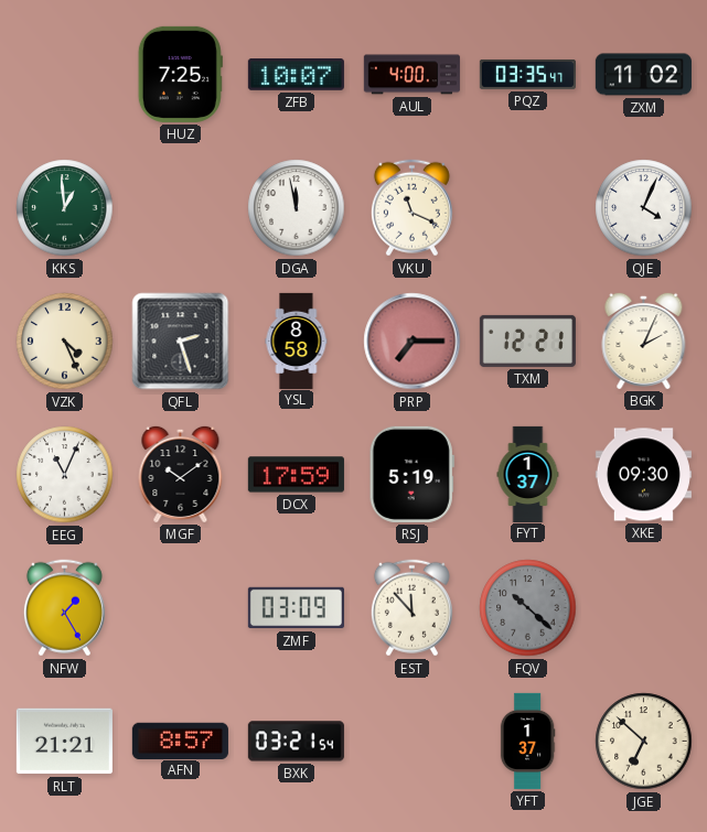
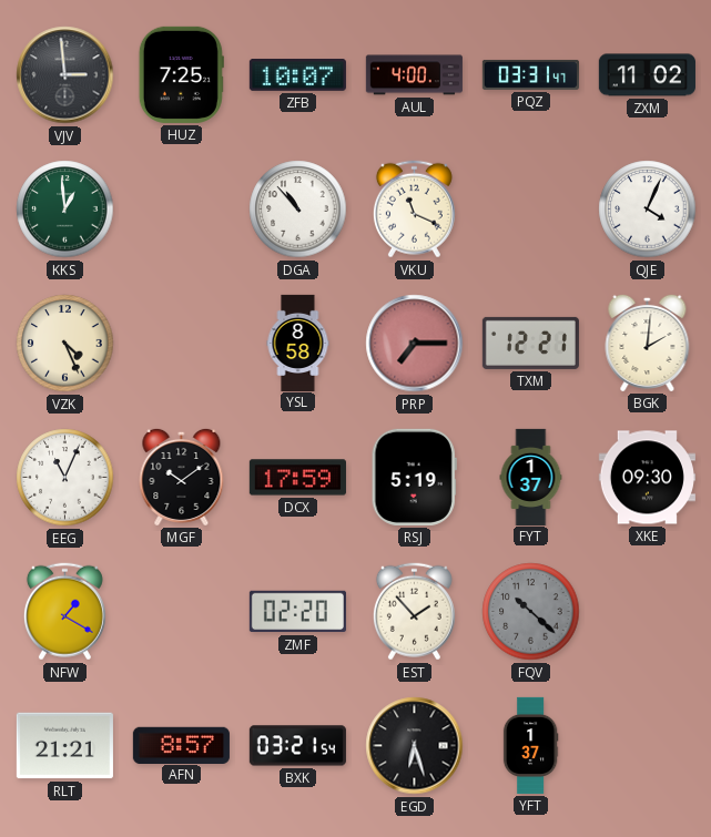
VJV: none -> 2:59
PQZ: 03:35 -> 03:31
DGA: 11:58 -> 10:53
QFL: 2:27 -> none
BGK: 2:04 -> 2:01
NFW: 1:25 -> 1:20
ZMF: 03:09 -> 02:20
EST: 11:53 -> 1:53
EGD: none -> 6:27
JGE: 6:52 -> none
